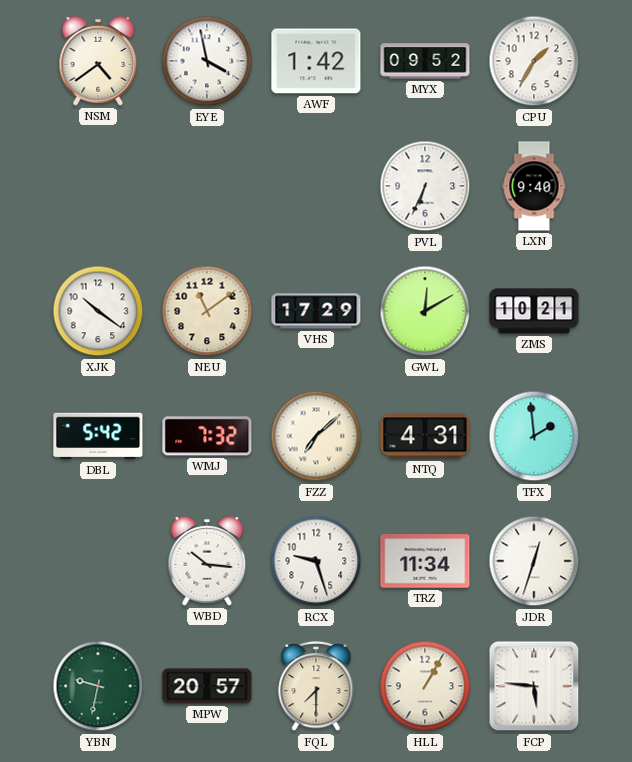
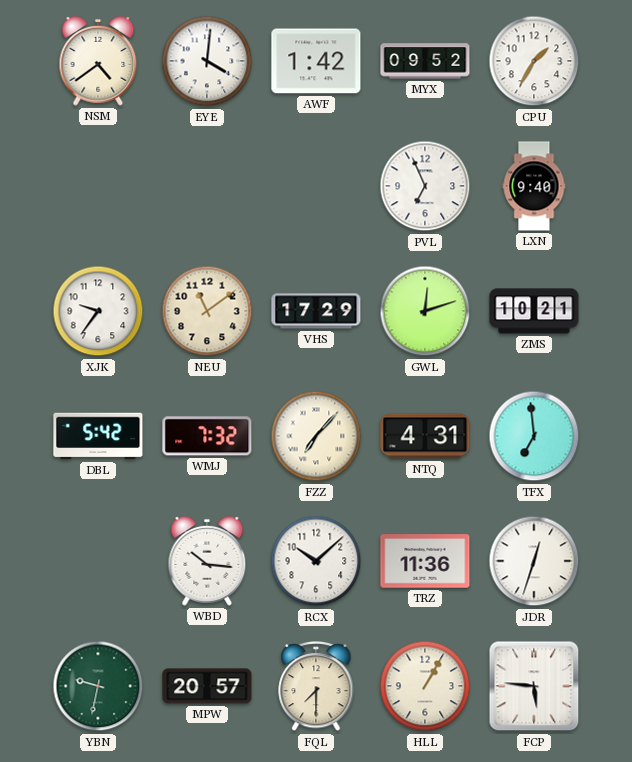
EYE: 3:58 -> 4:01
PVL: 6:34 -> 6:56
XJK: 10:21 -> 9:36
GWL: 12:10 -> 12:12
FZZ: 7:08 -> 7:07
TFX: 1:59 -> 6:59
RCX: 9:27 -> 10:08
TRZ: 11:34 -> 11:36
